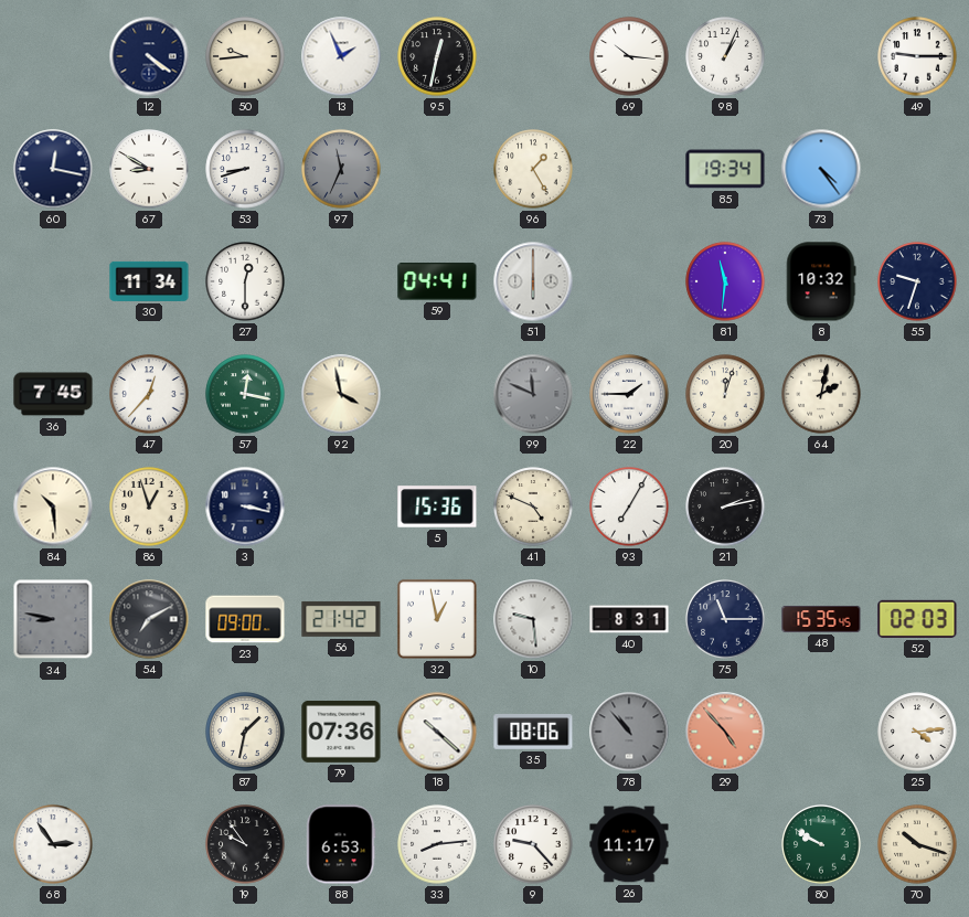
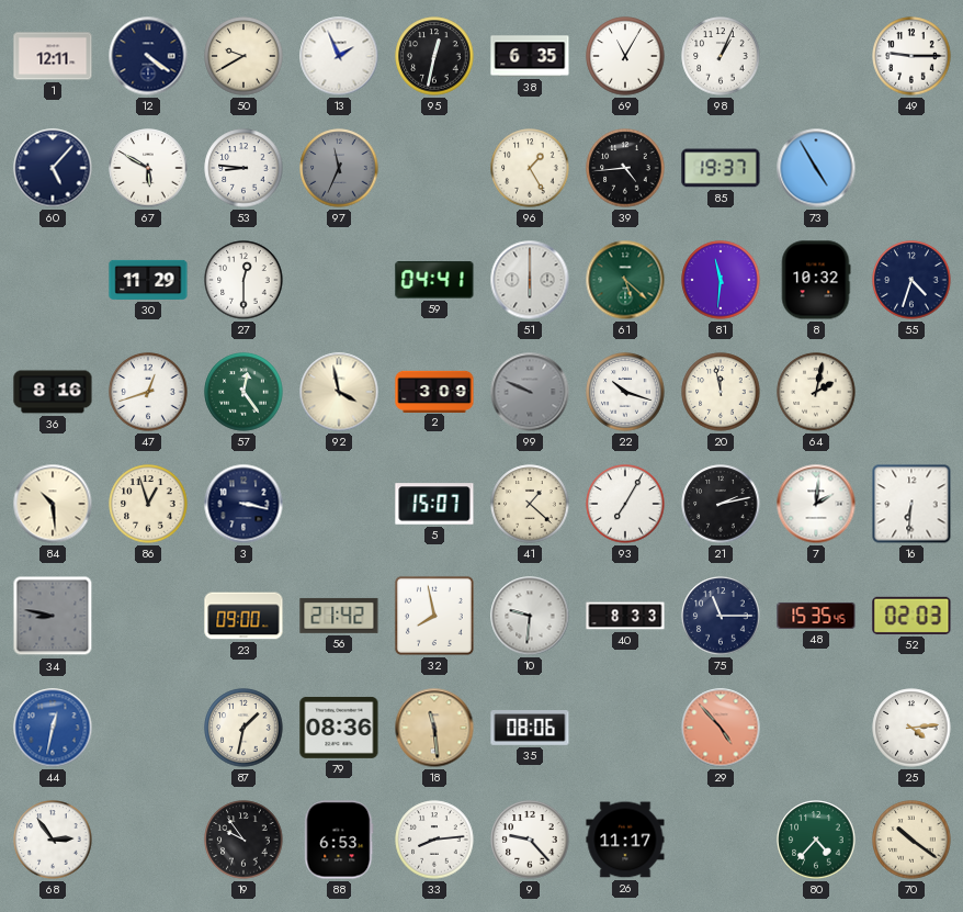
1: none -> 12:11
50: 9:44 -> 9:40
38: none -> 6:35
69: 10:16 -> 11:05
60: 12:17 -> 5:07
67: 8:50 -> 5:50
53: 8:42 -> 8:46
39: none -> 4:44
85: 19:34 -> 19:37
73: 4:24 -> 4:55
30: 11:34 -> 11:29
61: none -> 5:22
55: 9:33 -> 4:33
36: 7:45 -> 8:16
47: 12:37 -> 12:42
57: 12:17 -> 12:24
2: none -> 3:09
99: 11:49 -> 9:49
22: 1:45 -> 10:18
20: 12:03 -> 11:58
5: 15:36 -> 15:07
41: 4:49 -> 1:22
7: none -> 2:01
16: none -> 6:31
54: 7:10 -> none
32: 12:58 -> 7:58
10: 9:29 -> 9:31
40: 8:31 -> 8:33
44: none -> 12:32
79: 07:36 -> 08:36
18: 10:22 -> 11:29
18 dial: white -> champagne
78: 10:53 -> none
80: 9:50 -> 4:37
70: 10:18 -> 10:21
